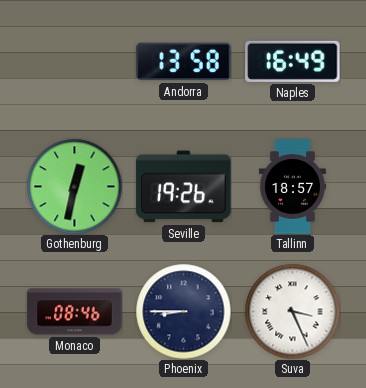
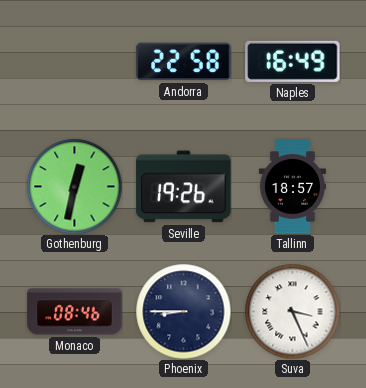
Andorra: 13:58 -> 22:58
